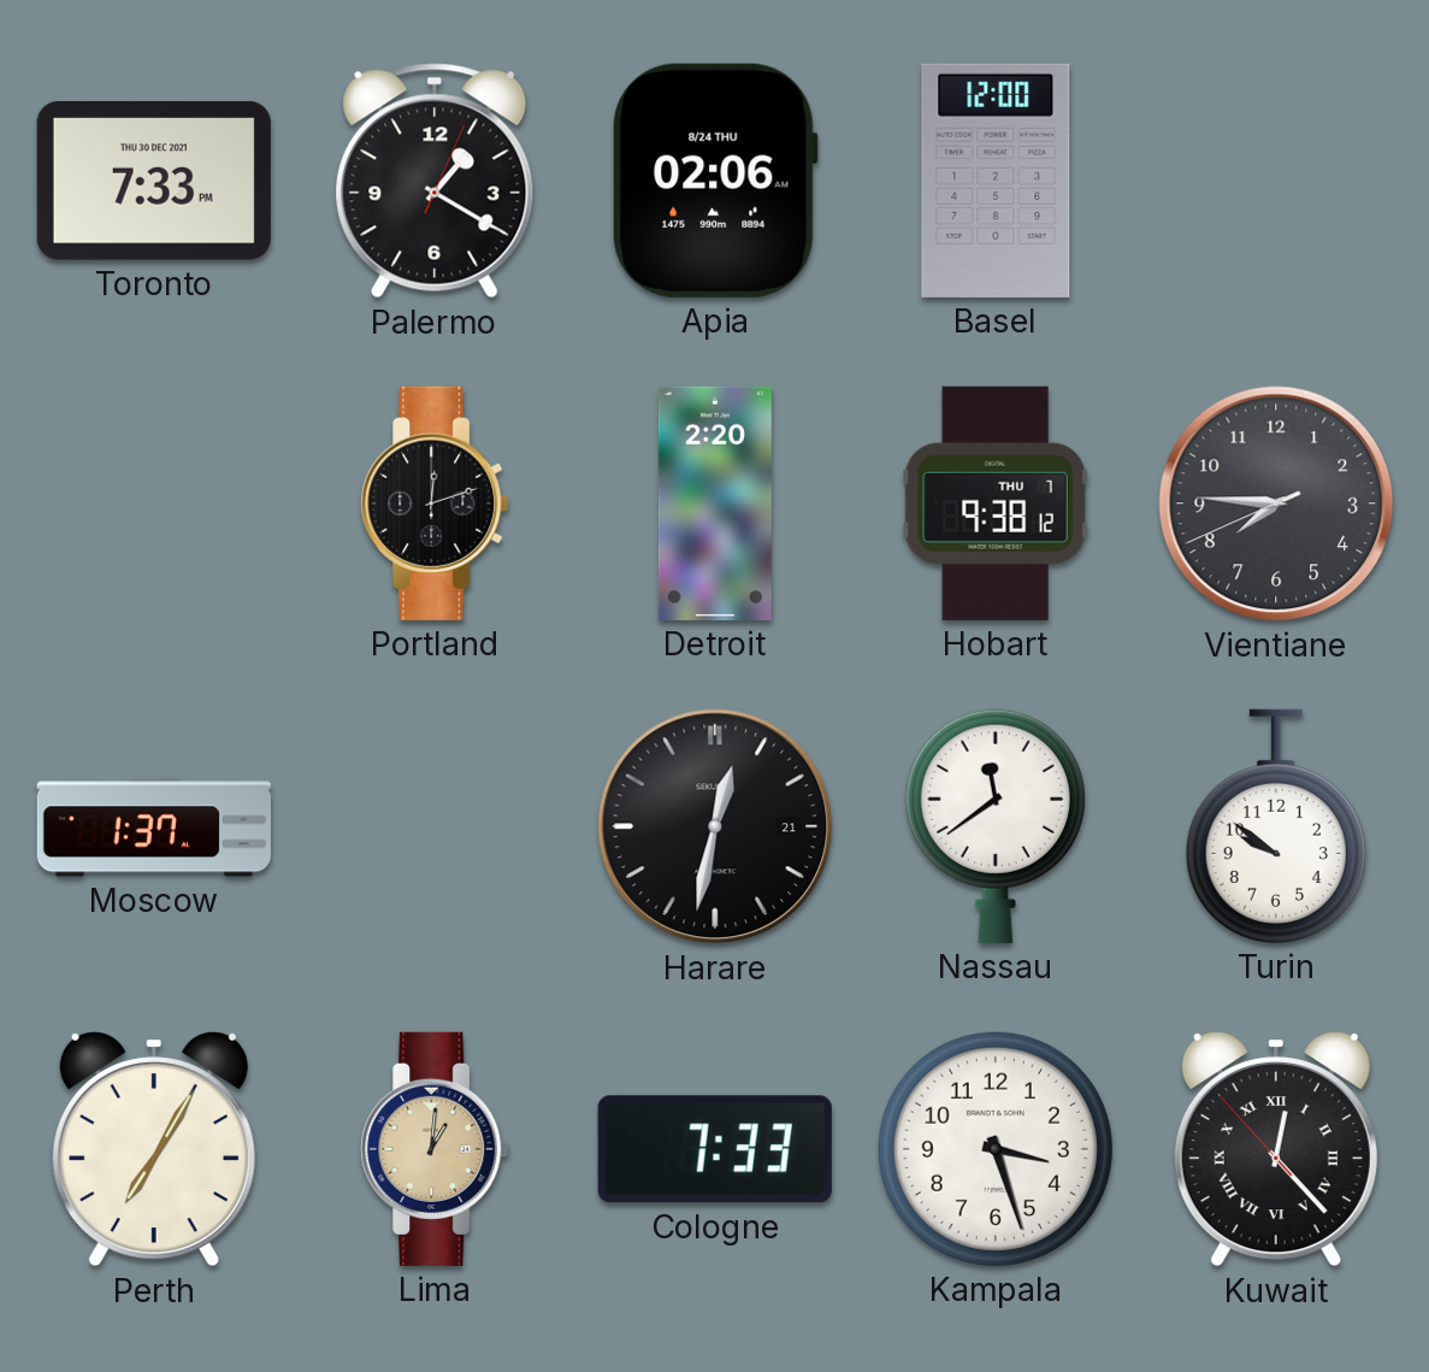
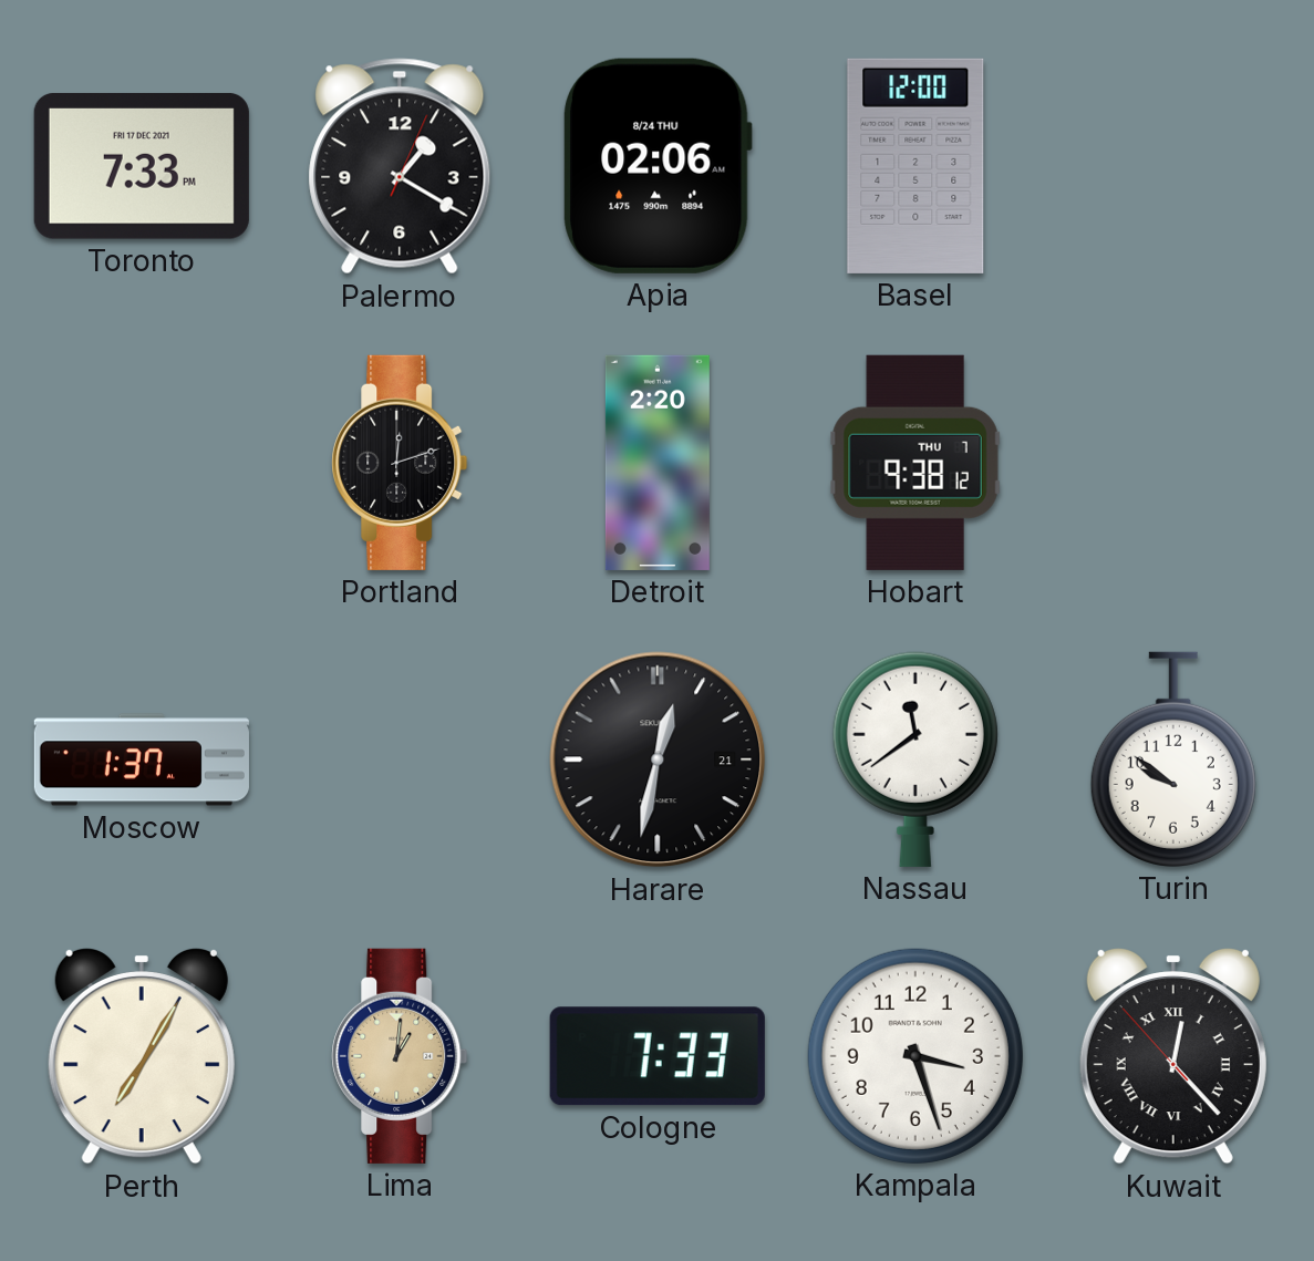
Toronto date: THU 30 DEC 2021 -> FRI 17 DEC 2021
Vientiane: 7:45 -> none
